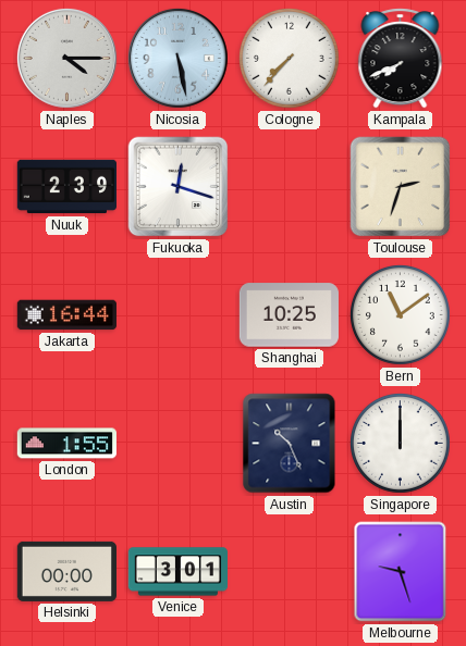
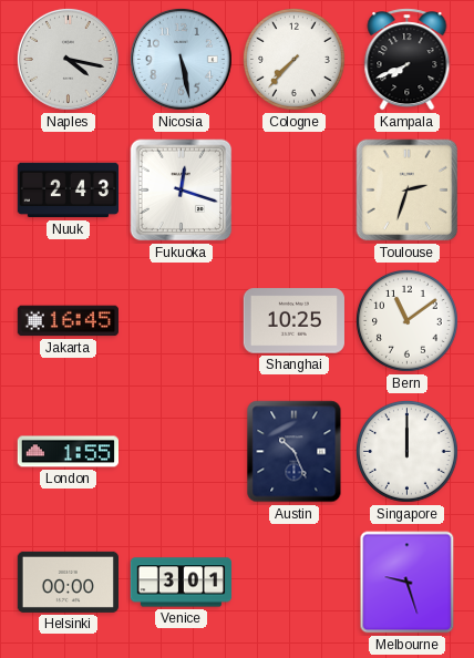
Naples: 4:15 -> 4:17
Nuuk: 2:39 -> 2:43
Jakarta: 16:44 -> 16:45
